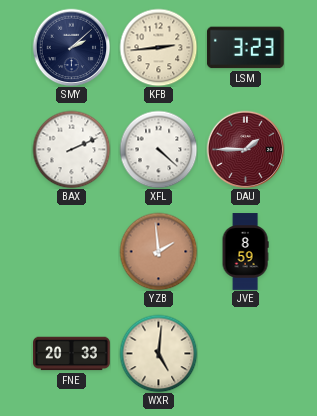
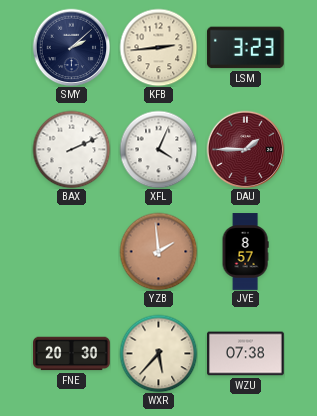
XFL: 4:22 -> 4:04
JVE: 8:59 -> 8:57
FNE: 20:33 -> 20:30
WXR: 5:01 -> 5:37
WZU: none -> 07:38
